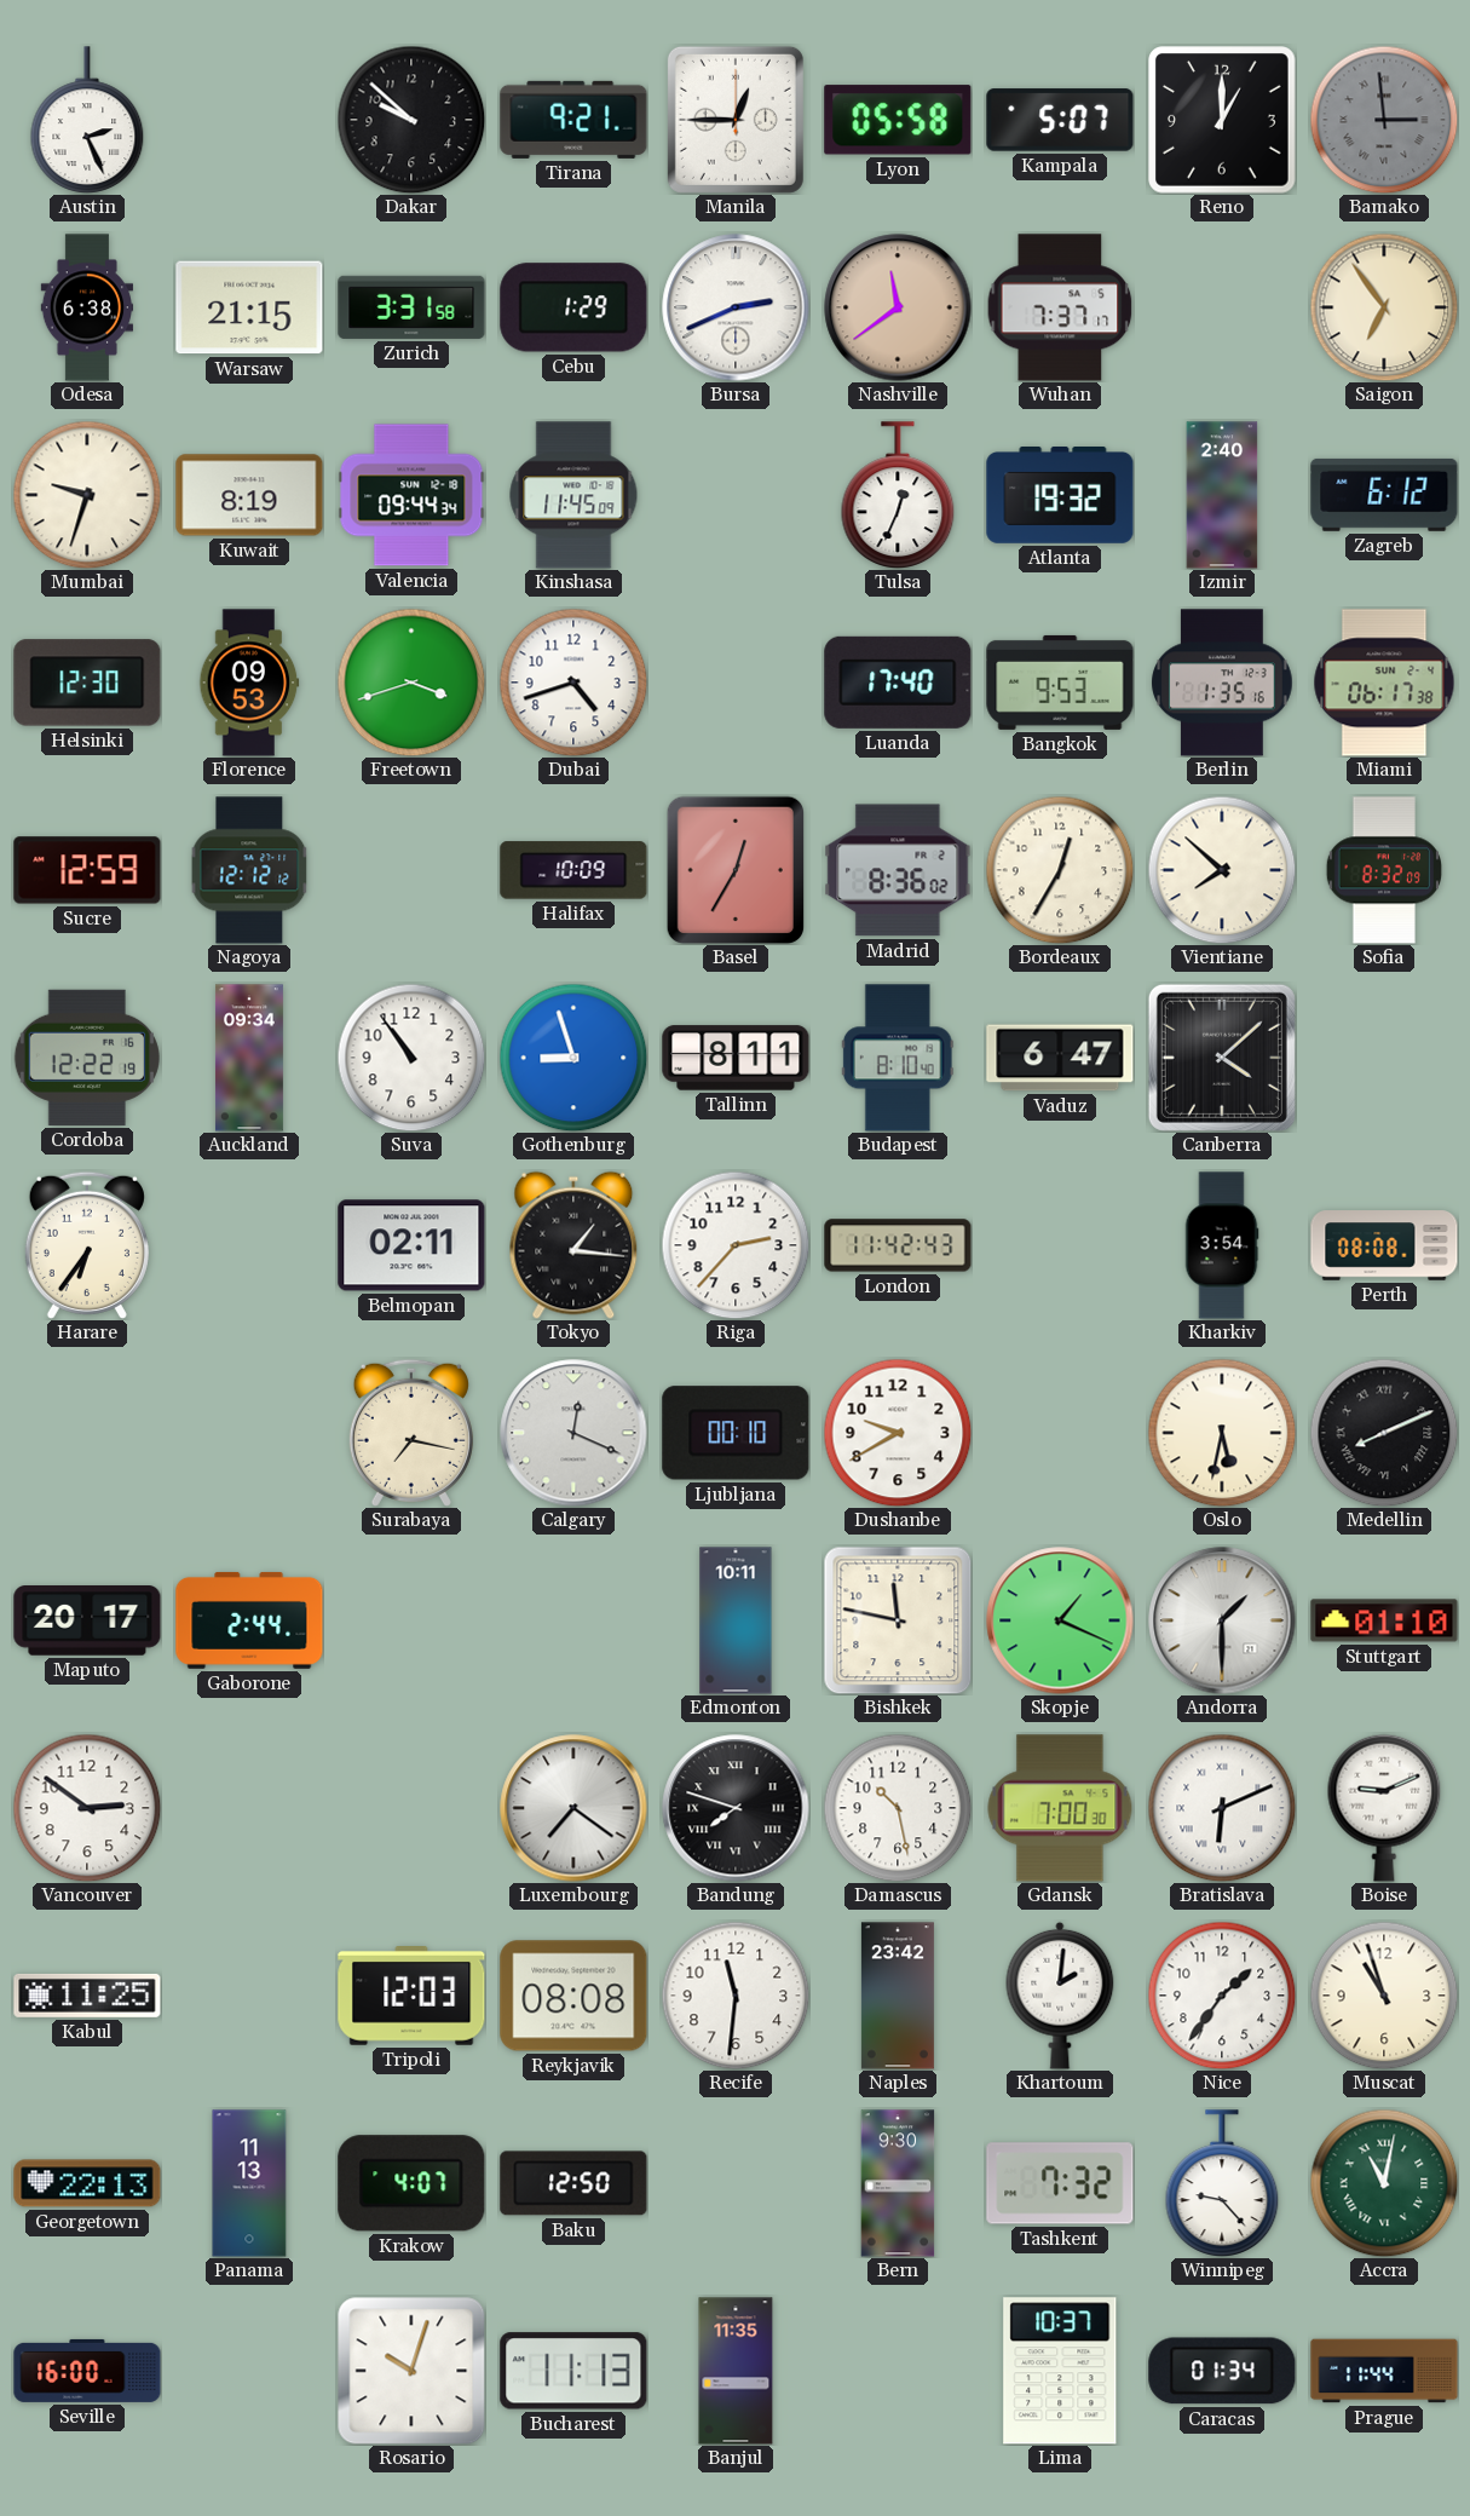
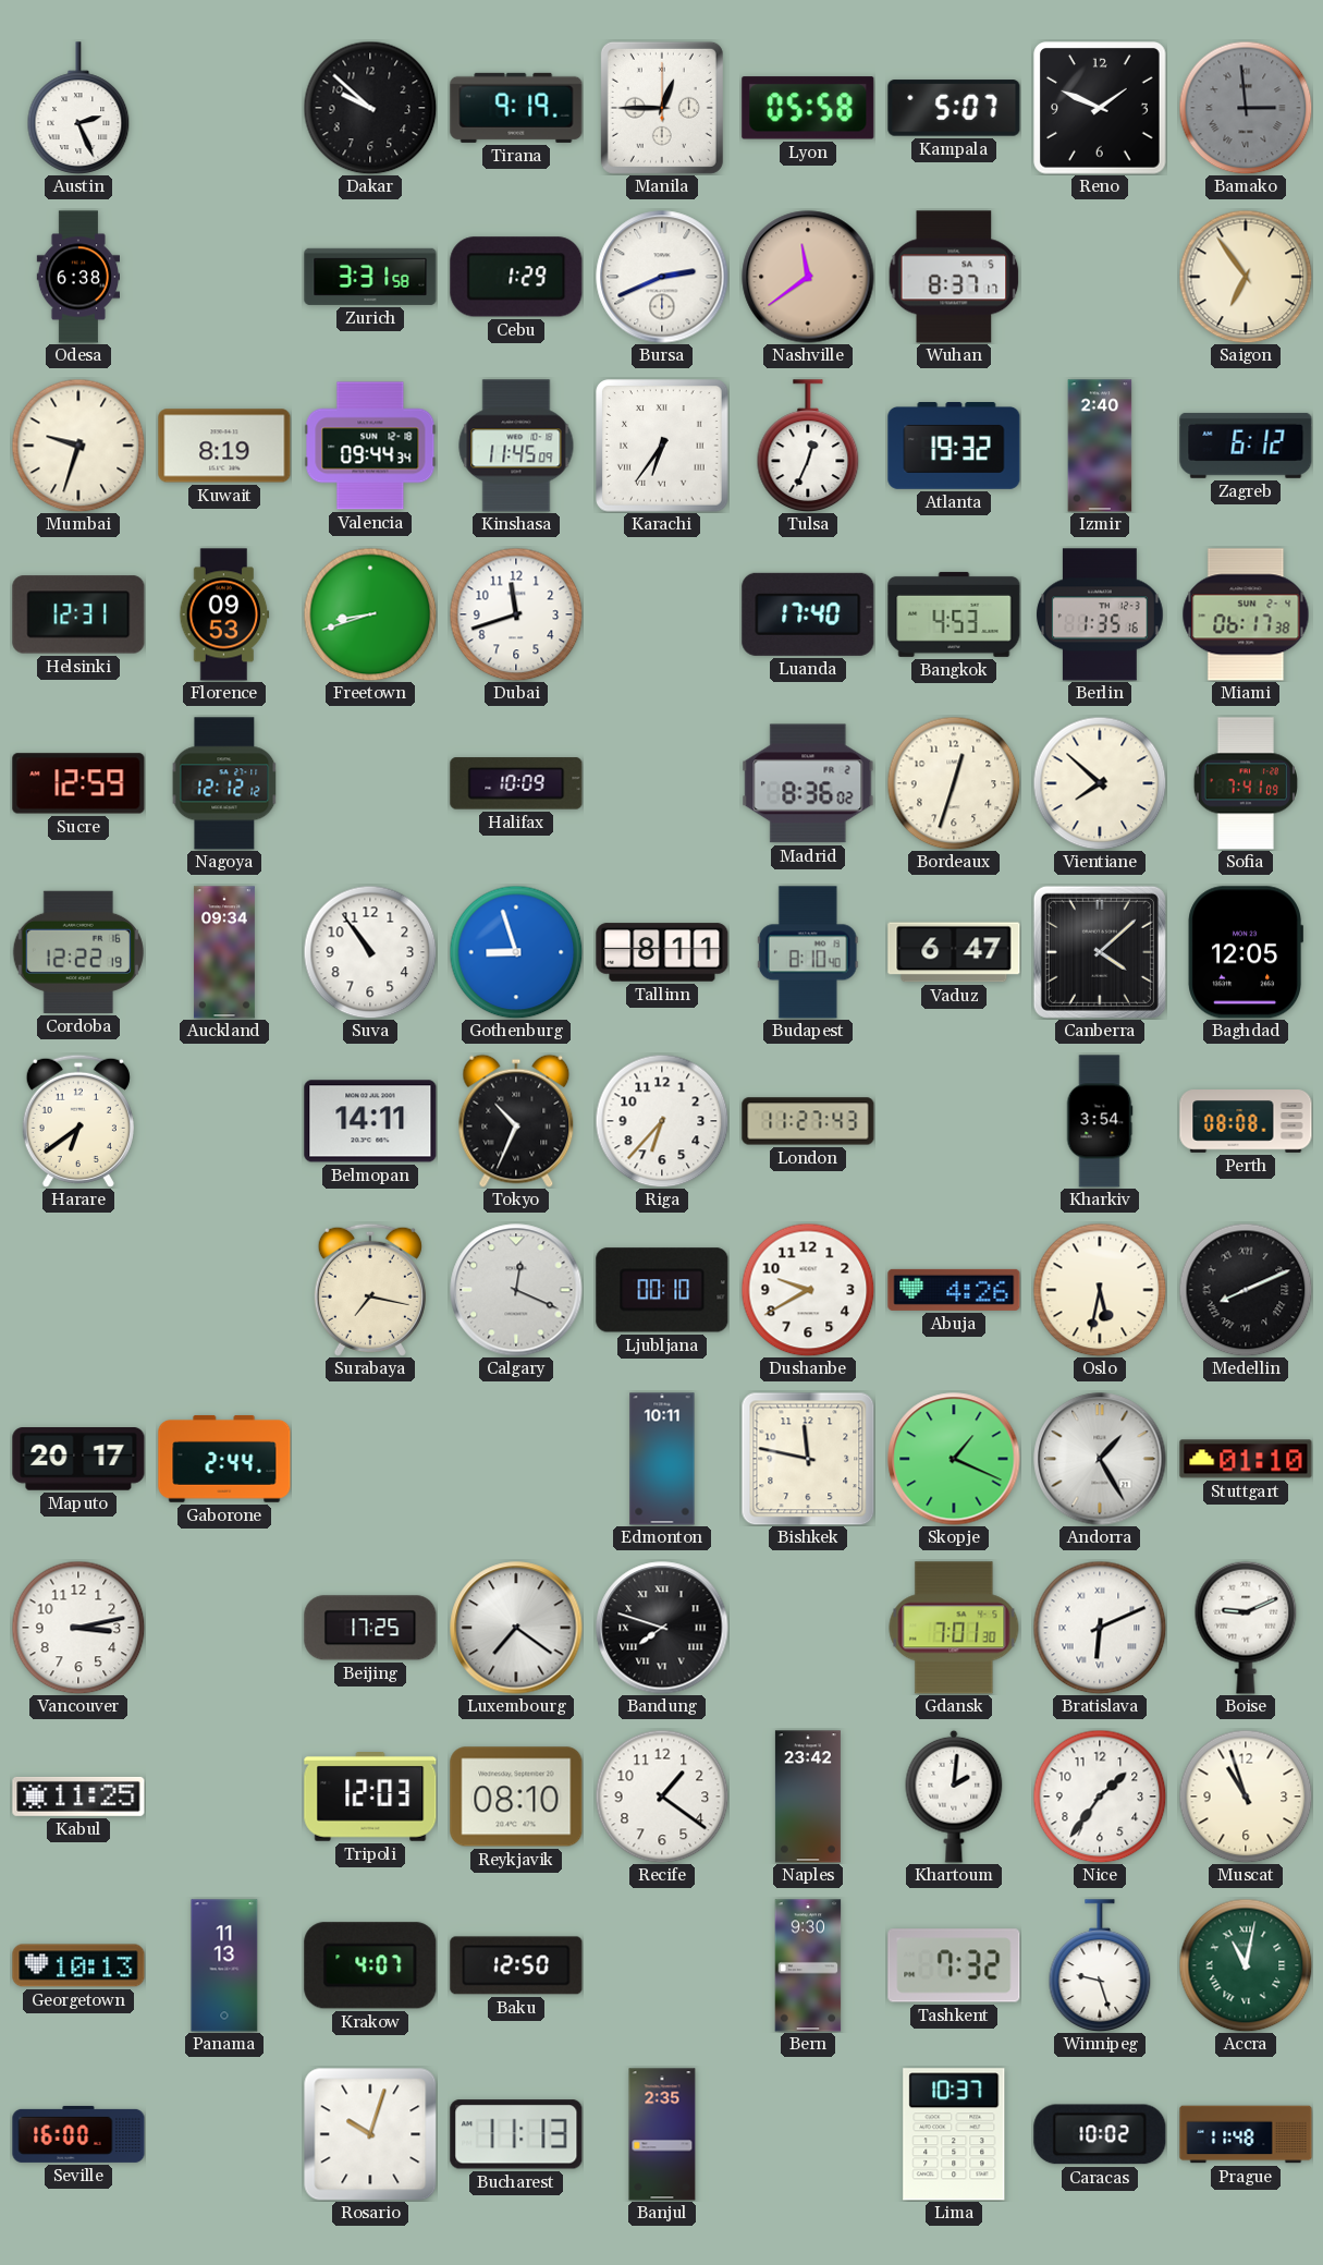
Tirana: 9:21 -> 9:19
Reno: 1:00 -> 1:49
Warsaw: 21:15 -> none
Wuhan: 7:37 -> 8:37
Karachi: none -> 6:36
Helsinki: 12:30 -> 12:31
Freetown: 3:42 -> 8:42
Dubai: 4:42 -> 11:42
Bangkok: 9:53 -> 4:53
Basel: 12:35 -> none
Bordeaux: 12:35 -> 12:33
Sofia: 8:32 -> 7:41
Baghdad: none -> 12:05
Harare: 6:36 -> 6:39
Belmopan: 02:11 -> 14:11
Tokyo: 1:16 -> 10:34
Riga: 2:37 -> 6:37
London: 11:42 -> 11:27
Abuja: none -> 4:26
Andorra: 1:30 -> 1:25
Vancouver: 2:51 -> 3:13
Beijing: none -> 17:25
Damascus: 10:28 -> none
Gdansk: 7:00 -> 7:01
Reykjavik: 08:08 -> 08:10
Recife: 11:31 -> 1:21
Georgetown: 22:13 -> 10:13
Winnipeg: 9:23 -> 9:27
Banjul: 11:35 -> 2:35
Caracas: 01:34 -> 10:02
Prague: 11:44 -> 11:48
